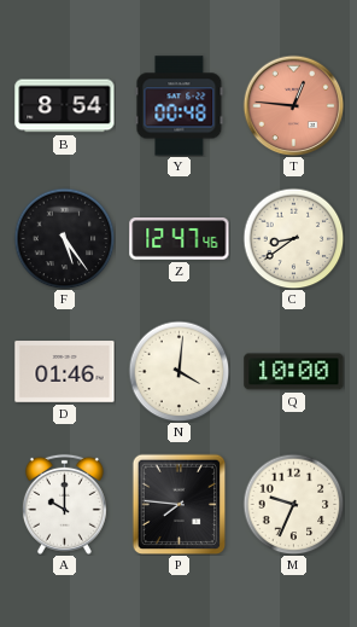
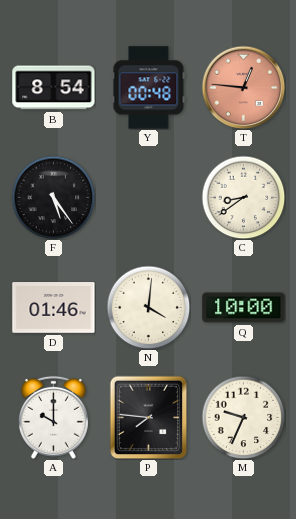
Z: 12:47 -> none
